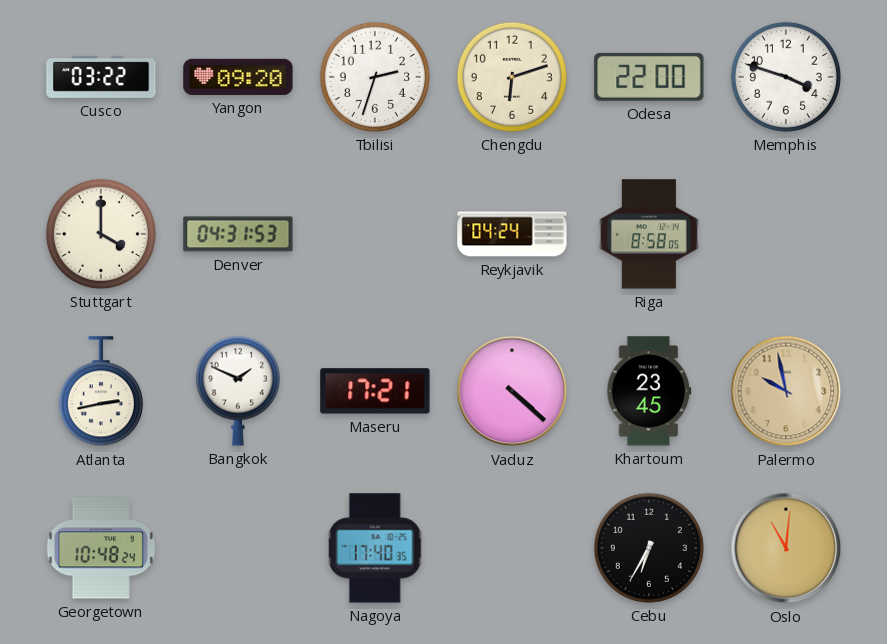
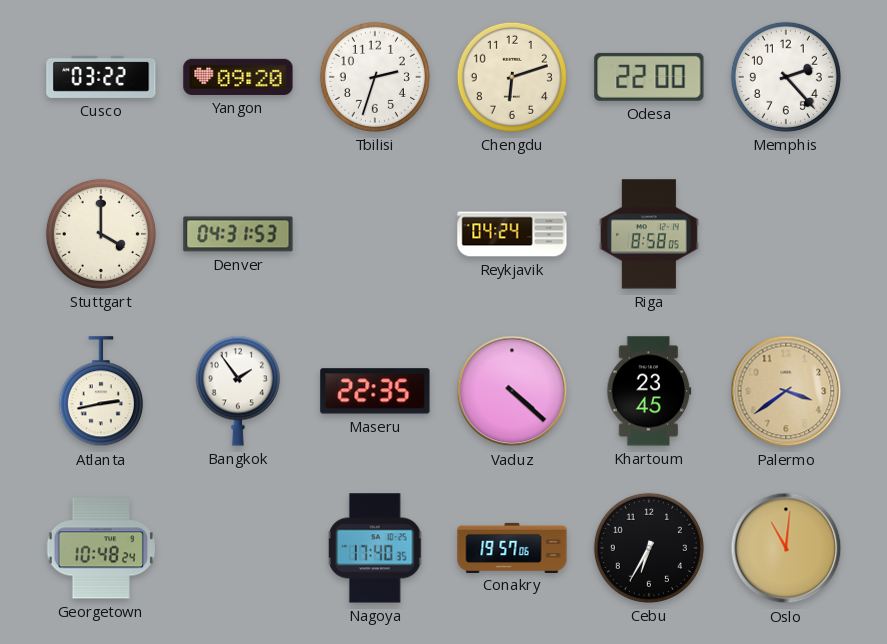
Memphis: 3:48 -> 2:23
Bangkok: 1:49 -> 1:54
Maseru: 17:21 -> 22:35
Palermo: 9:58 -> 3:39
Conakry: none -> 19:57
